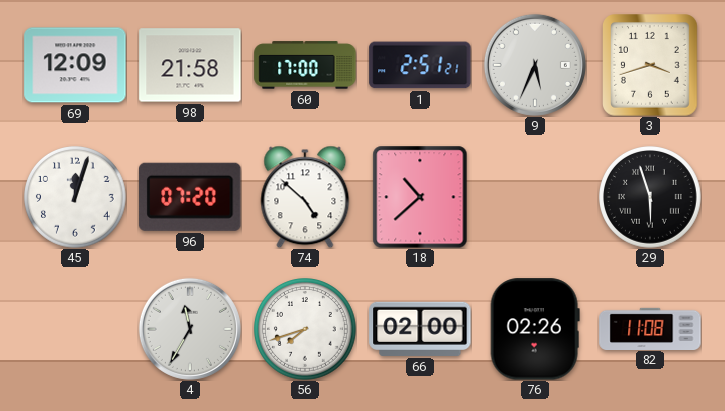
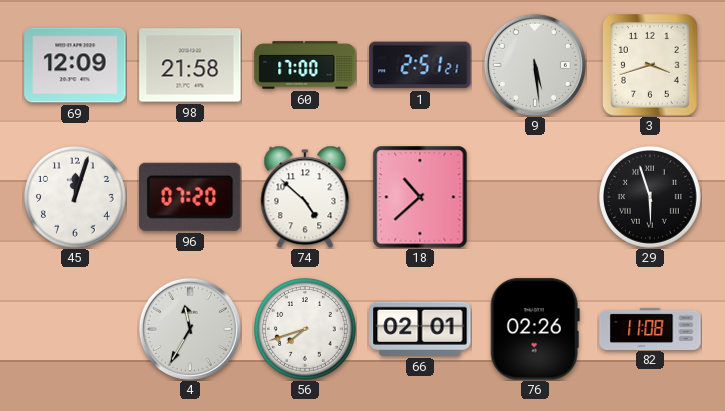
9: 5:34 -> 5:29
66: 02:00 -> 02:01
